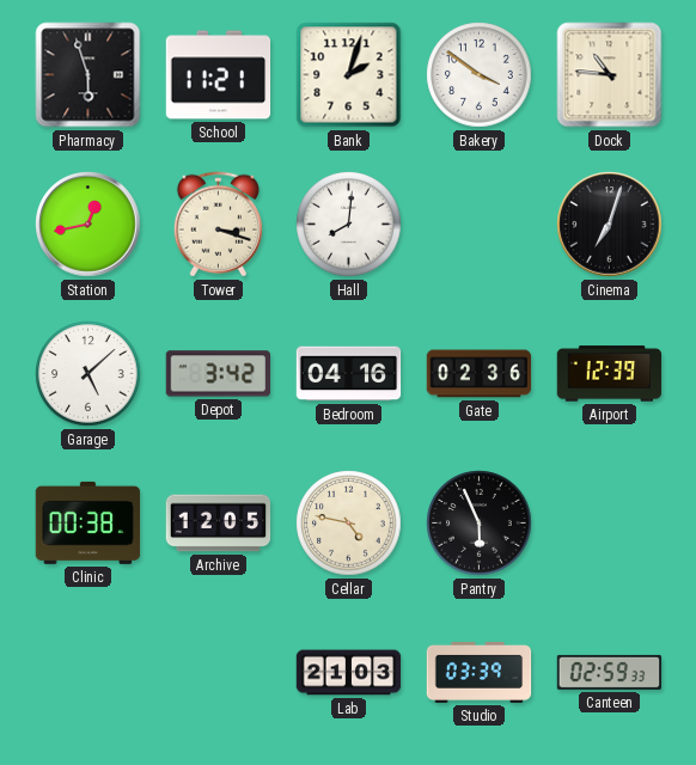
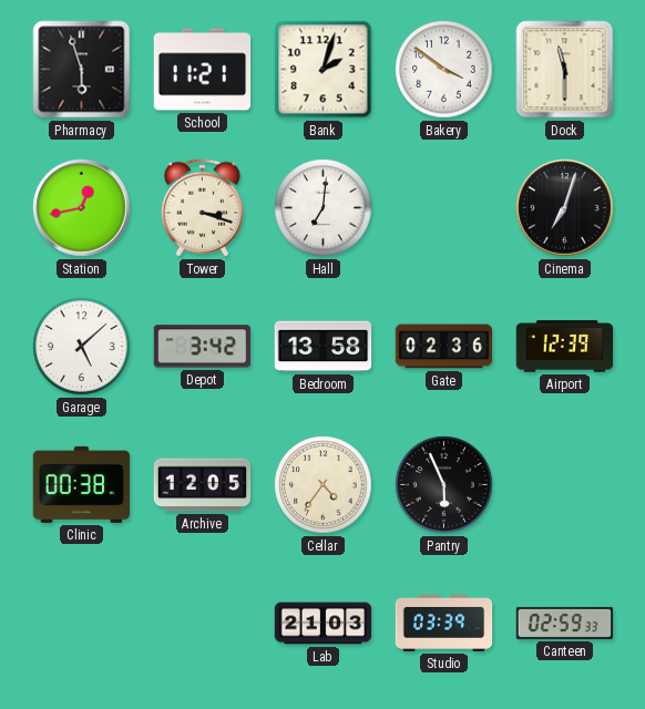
Dock: 10:46 -> 11:30
Hall: 8:01 -> 7:01
Bedroom: 04:16 -> 13:58
Cellar: 4:47 -> 4:36
